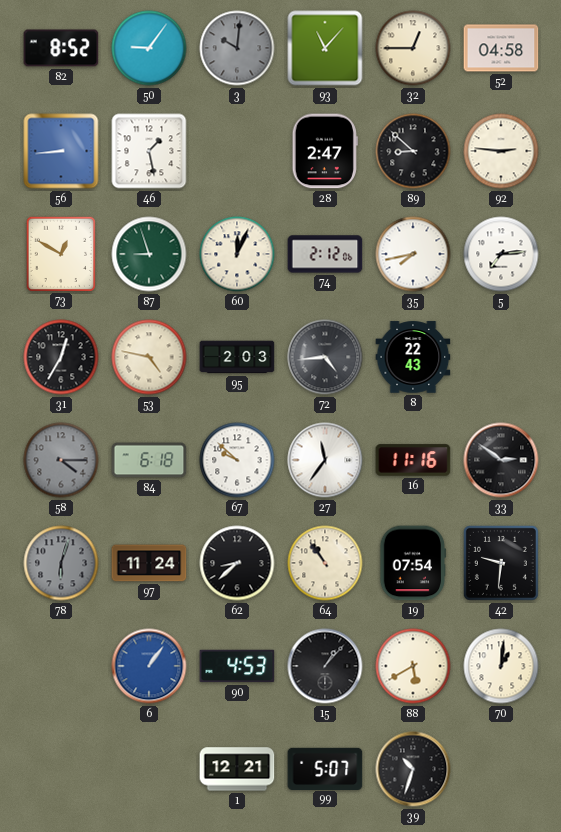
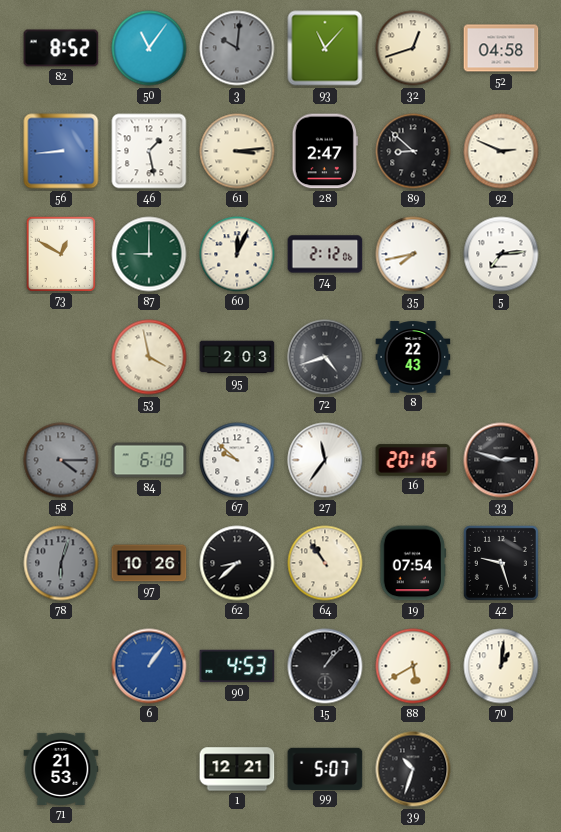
50: 9:06 -> 11:06
32: 12:45 -> 12:42
61: none -> 3:14
92: 2:46 -> 2:49
87: 8:57 -> 9:00
31: 12:35 -> none
53: 4:47 -> 3:58
72: 4:44 -> 4:42
16: 11:16 -> 20:16
33: 2:51 -> 2:48
97: 11:24 -> 10:26
42: 9:31 -> 9:27
71: none -> 21:53
